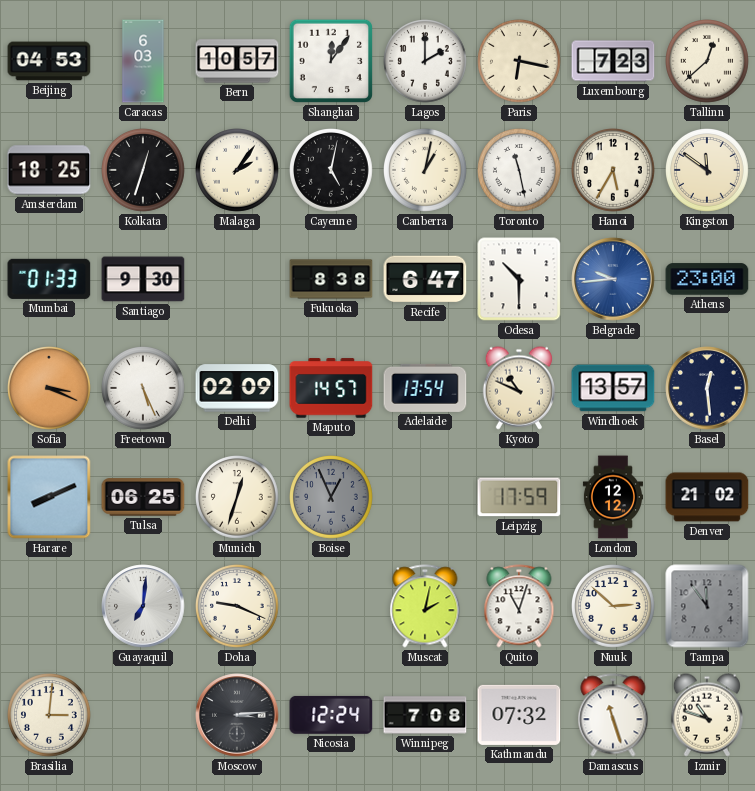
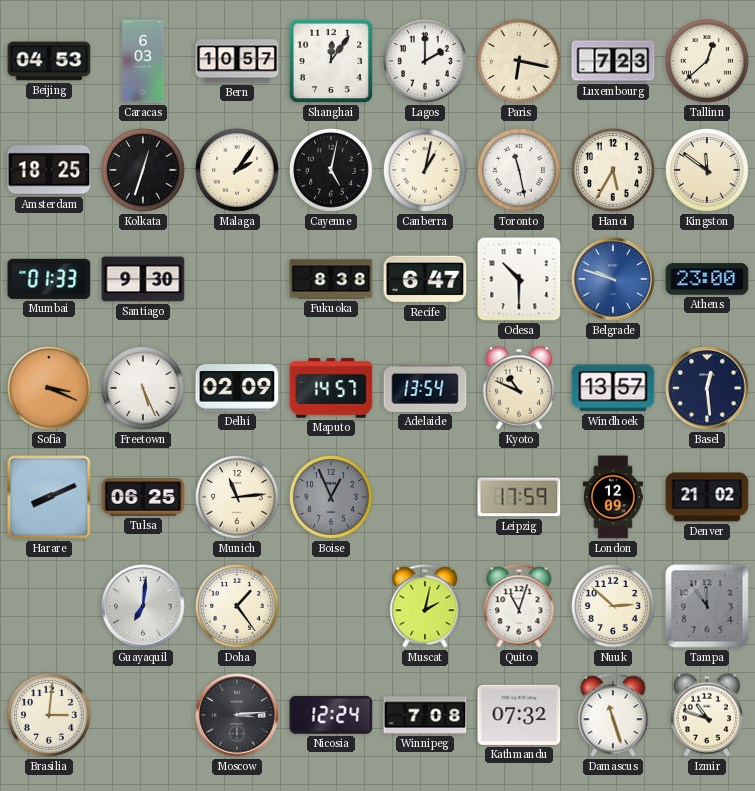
Belgrade: 9:44 -> 9:48
Munich: 12:33 -> 11:14
London: 12:12 -> 12:09
Doha: 9:19 -> 1:24
